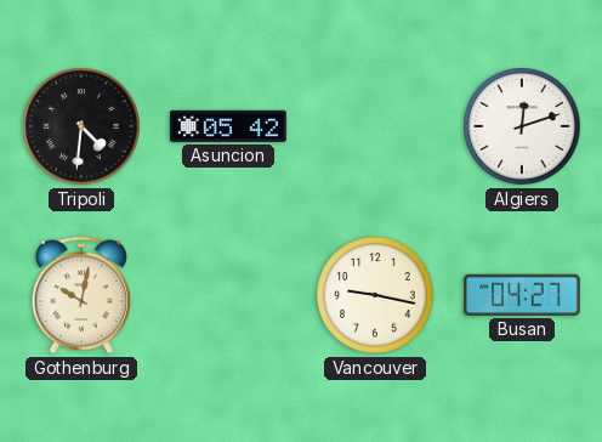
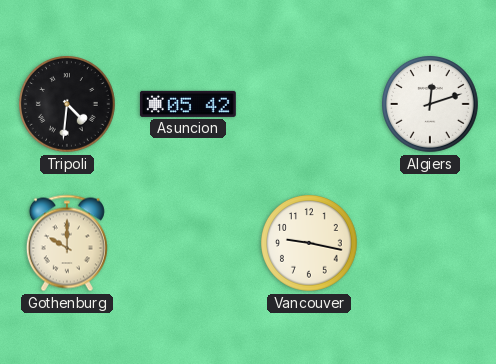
Gothenburg: 10:02 -> 10:00
Busan: 04:27 -> none
